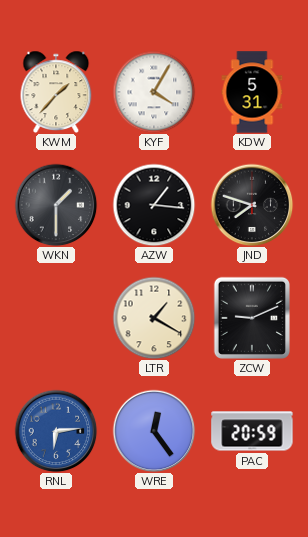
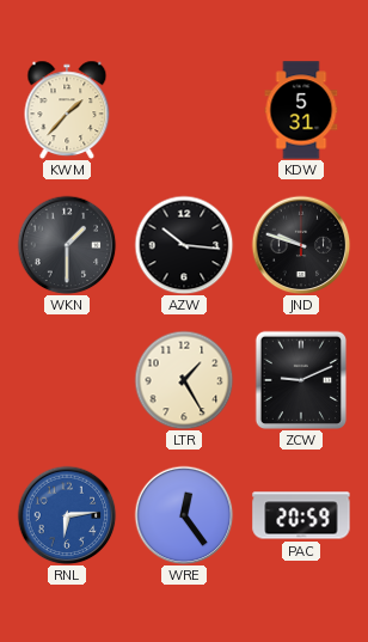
KYF: 4:05 -> none
AZW: 1:16 -> 10:16
JND: 7:48 -> 9:48
LTR: 1:20 -> 1:25
